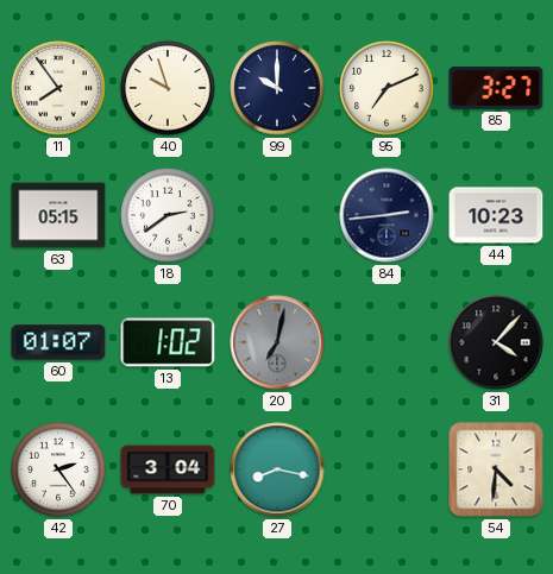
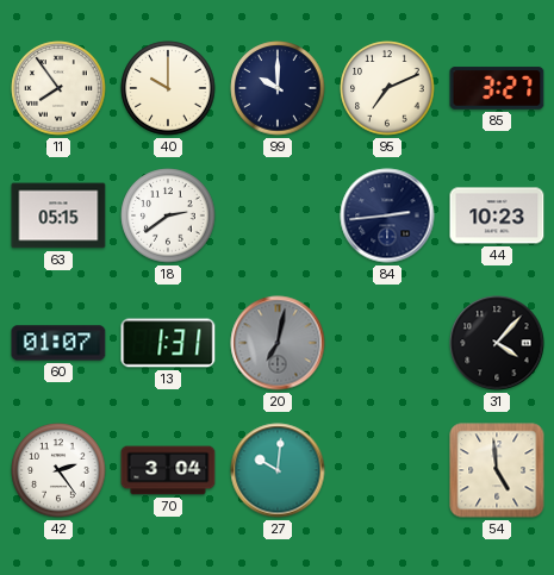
40: 9:57 -> 10:00
13: 1:02 -> 1:31
27: 8:17 -> 10:01
54: 4:31 -> 4:59
